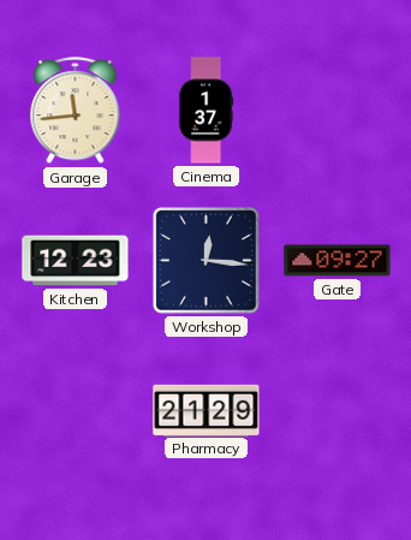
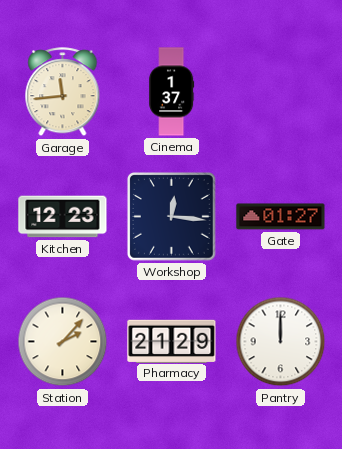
Gate: 09:27 -> 01:27
Station: none -> 2:07
Pantry: none -> 12:00
